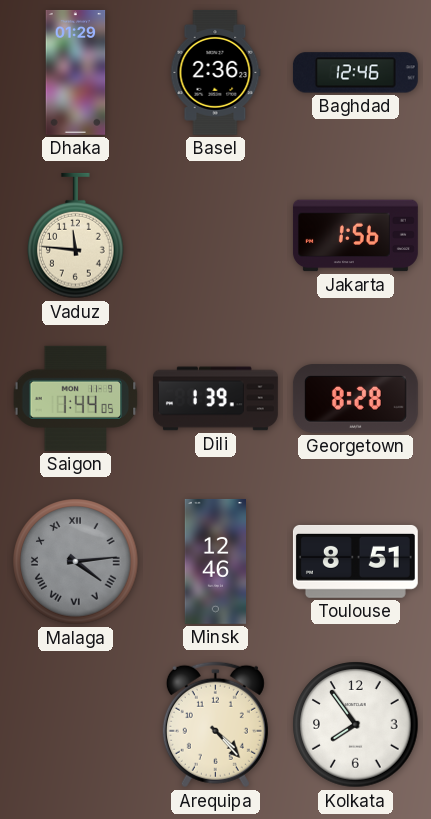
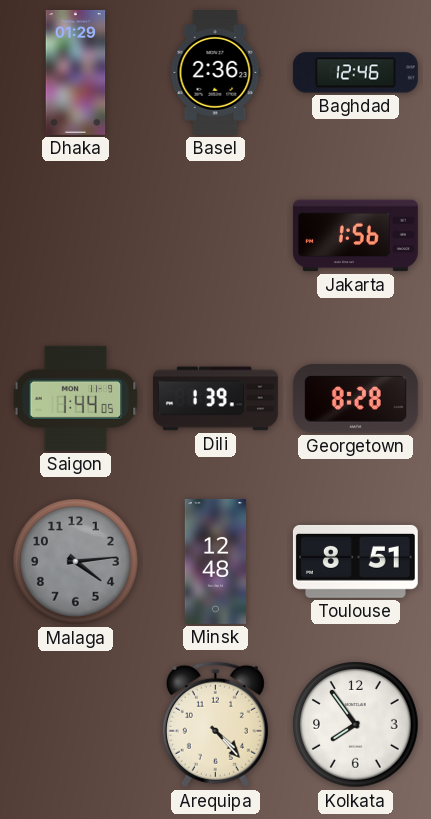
Vaduz: 11:46 -> none
Malaga numerals: Roman -> Arabic
Minsk: 12:46 -> 12:48
